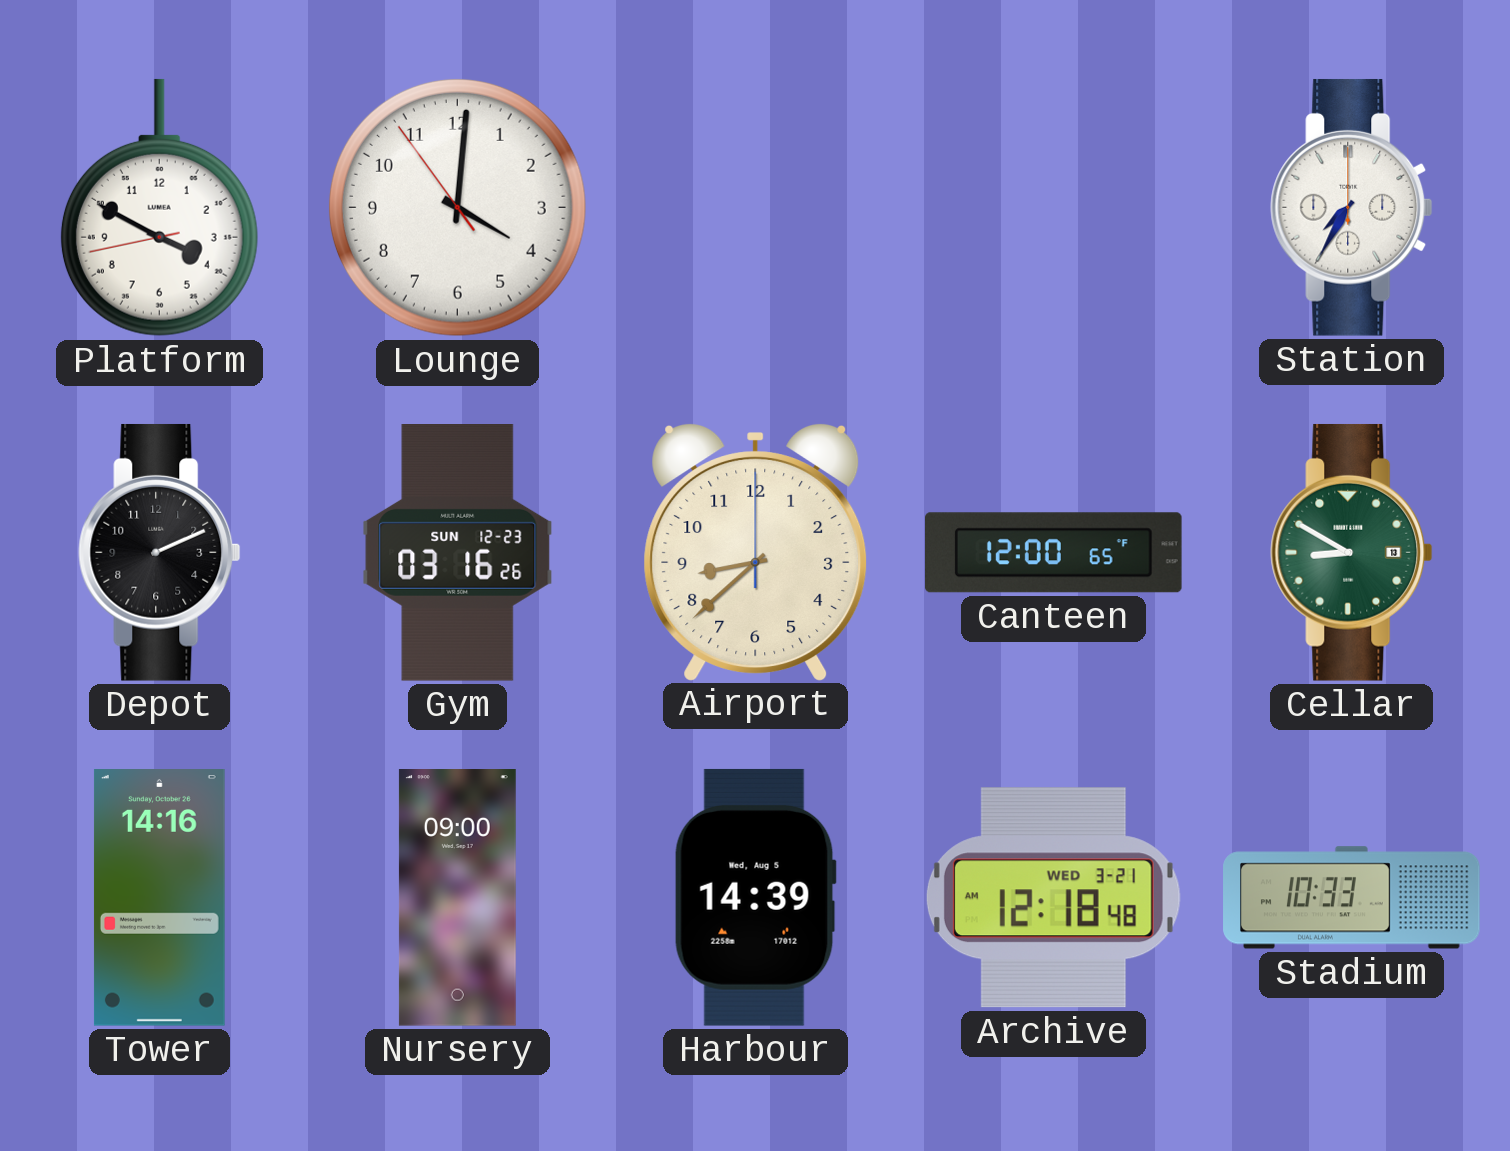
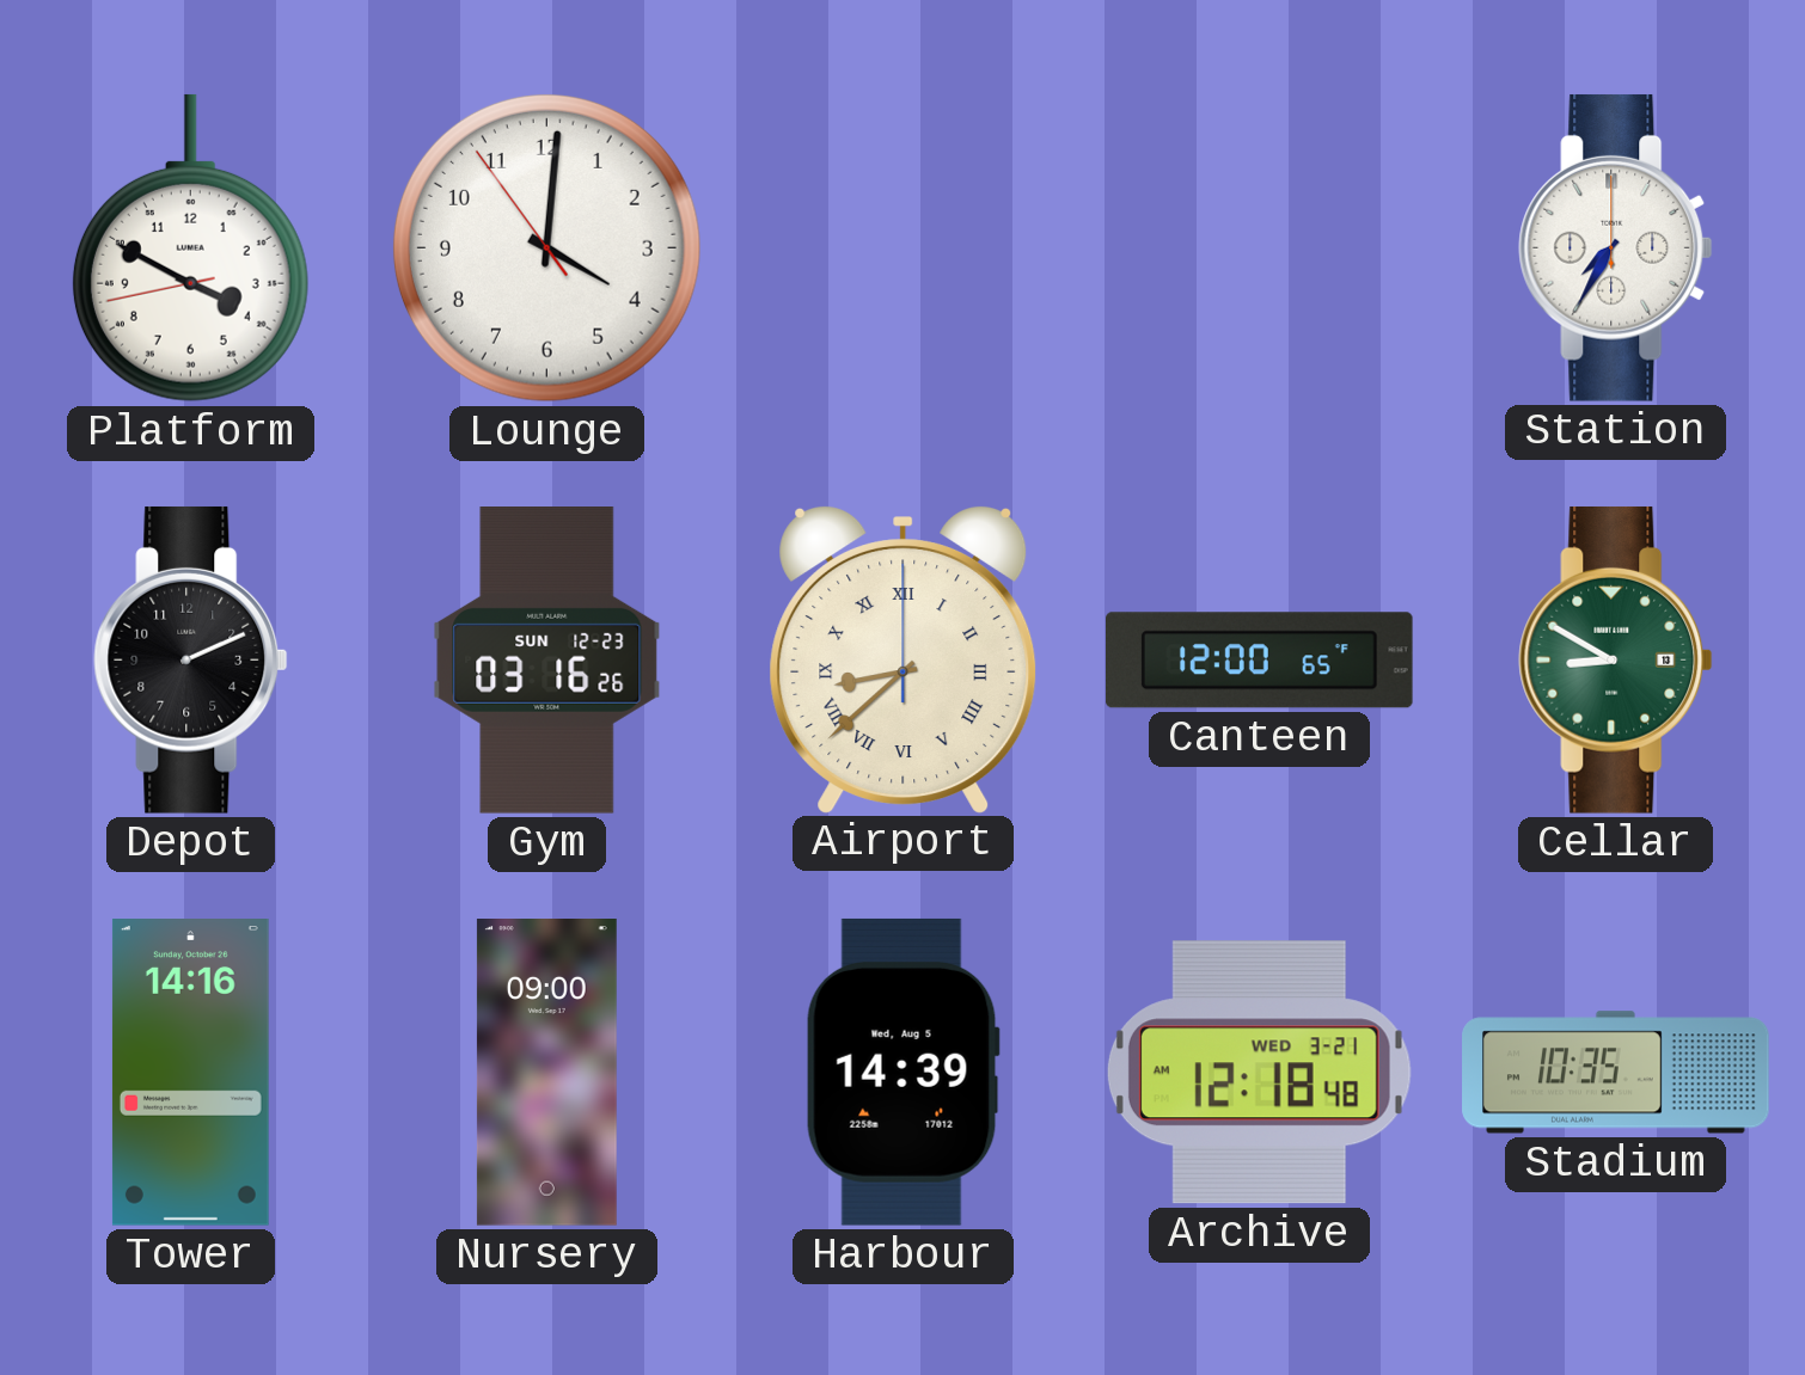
Airport numerals: Arabic -> Roman
Stadium: 10:33 -> 10:35
